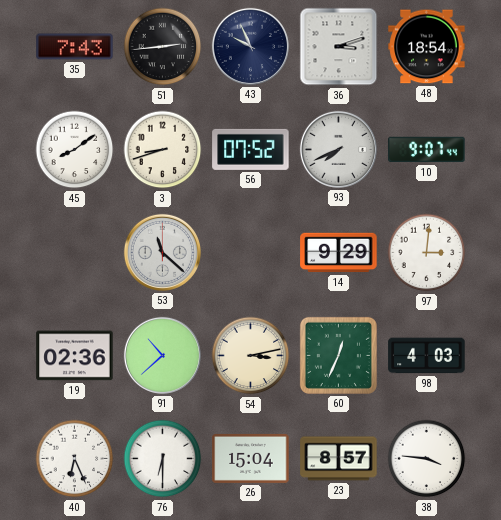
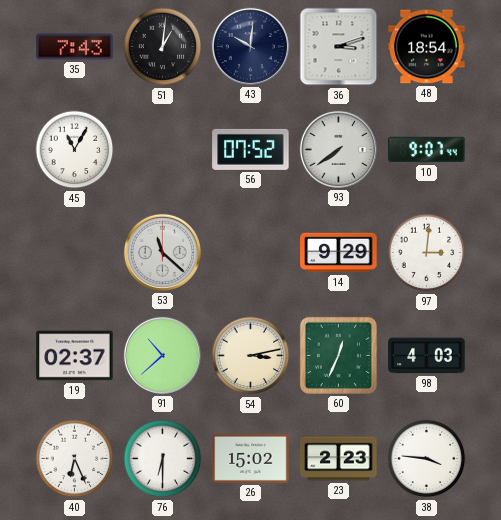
51: 2:44 -> 1:01
43: 9:56 -> 10:01
45: 8:09 -> 11:05
3: 8:42 -> none
93: 7:41 -> 7:39
19: 02:36 -> 02:37
26: 15:04 -> 15:02
23: 8:57 -> 2:23
